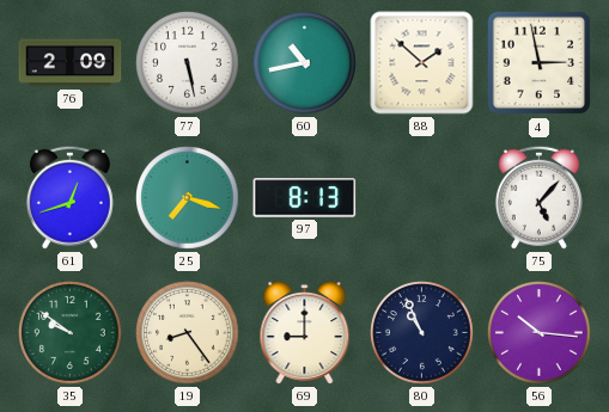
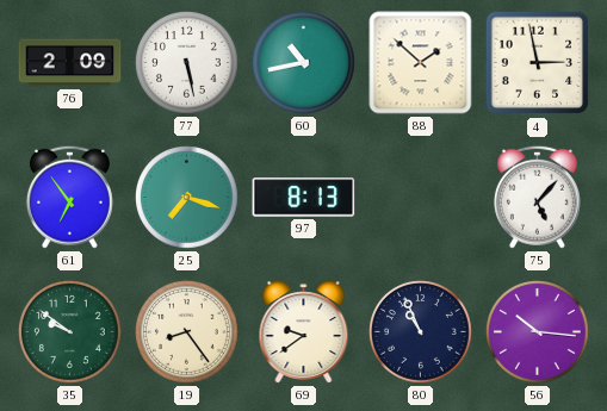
61: 12:42 -> 6:54
69: 9:00 -> 9:39
